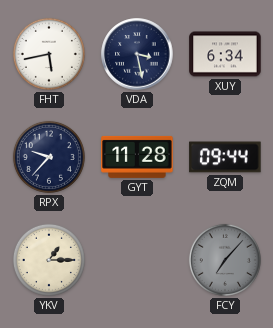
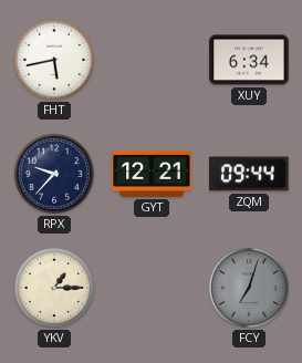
VDA: 3:28 -> none
GYT: 11:28 -> 12:21
FCY: 7:07 -> 7:03
